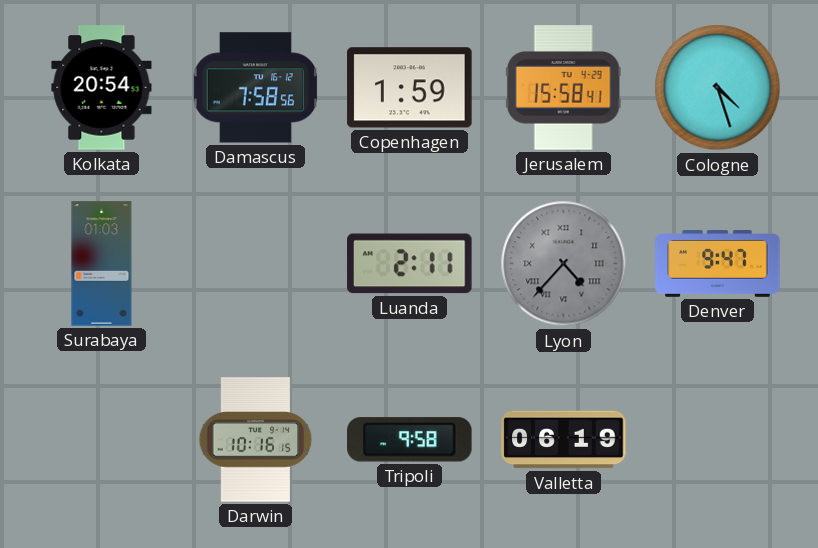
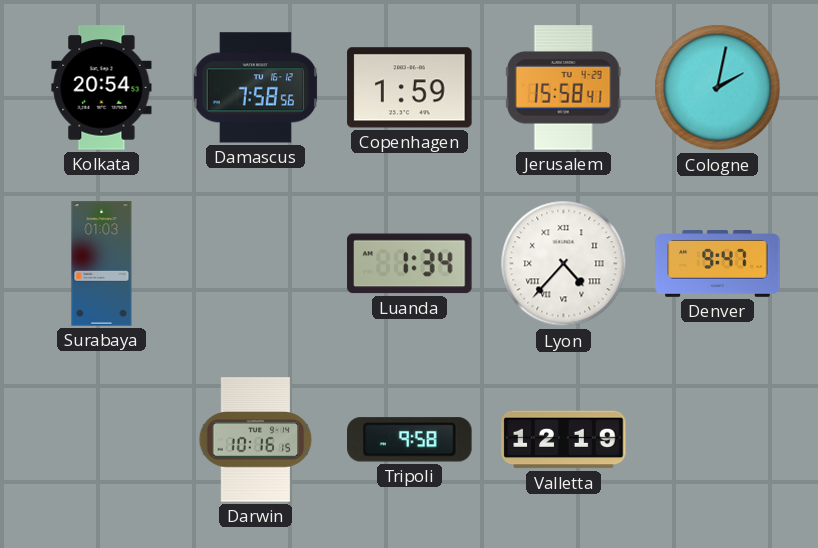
Cologne: 4:27 -> 2:02
Luanda: 2:11 -> 1:34
Lyon dial: grey -> white
Valletta: 06:19 -> 12:19
